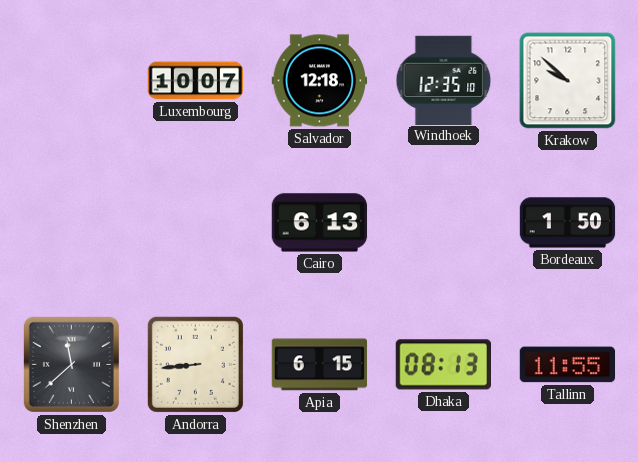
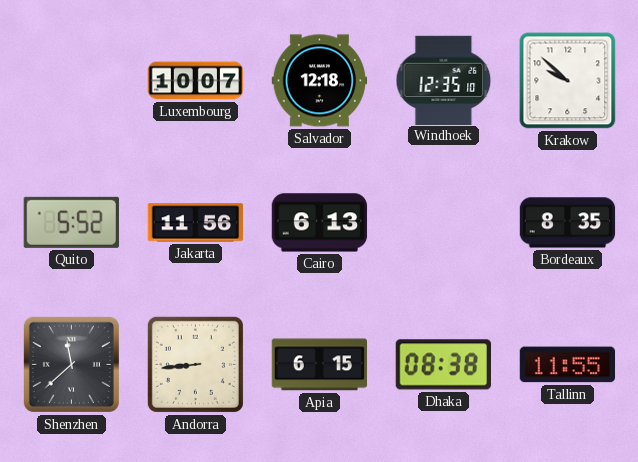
Quito: none -> 5:52
Jakarta: none -> 11:56
Bordeaux: 1:50 -> 8:35
Dhaka: 08:13 -> 08:38
